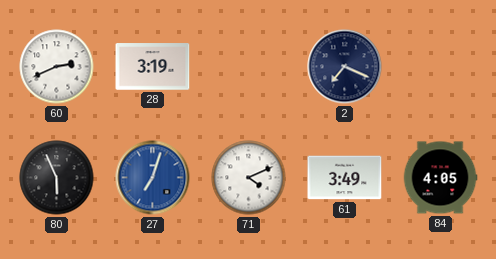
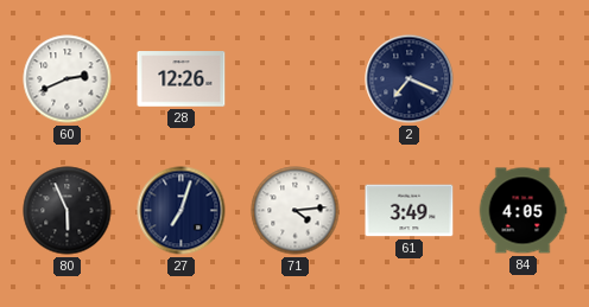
28: 3:19 -> 12:26
27 dial: blue -> navy
71: 4:11 -> 4:14
